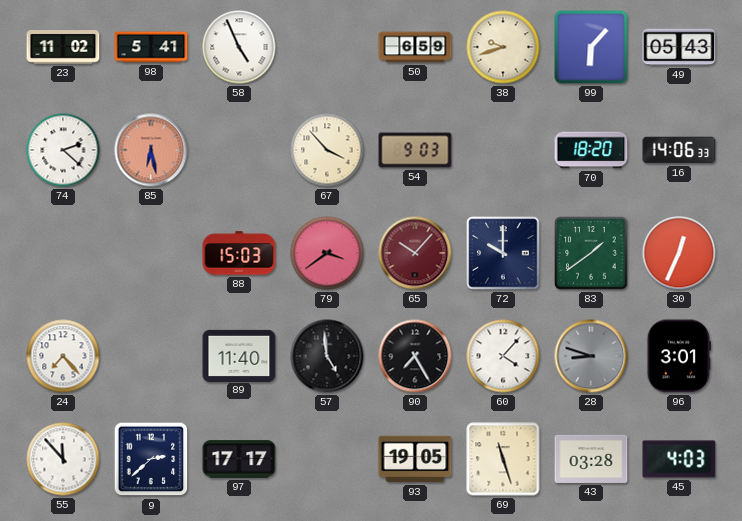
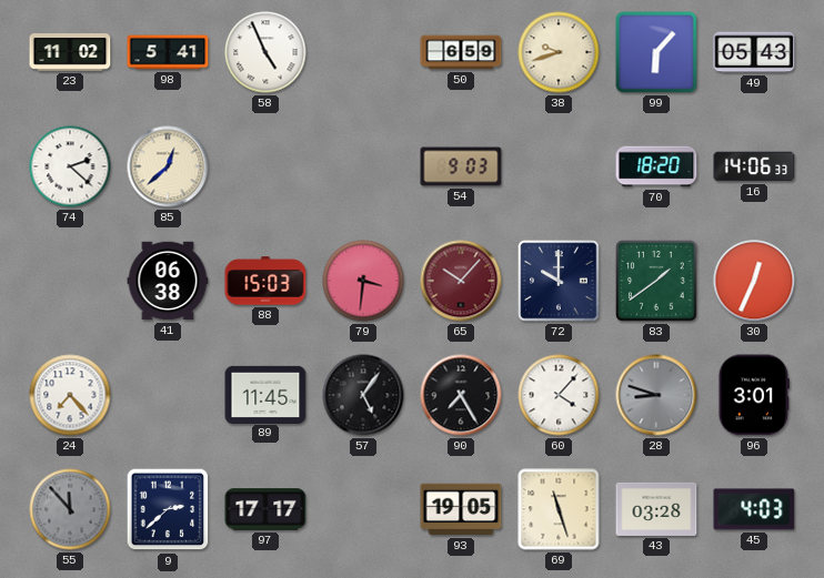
85: 6:28 -> 12:38
85 dial: salmon -> cream
67: 3:53 -> none
41: none -> 06:38
79: 3:39 -> 3:31
89: 11:40 -> 11:45
57: 4:59 -> 5:06
55 dial: white -> grey
